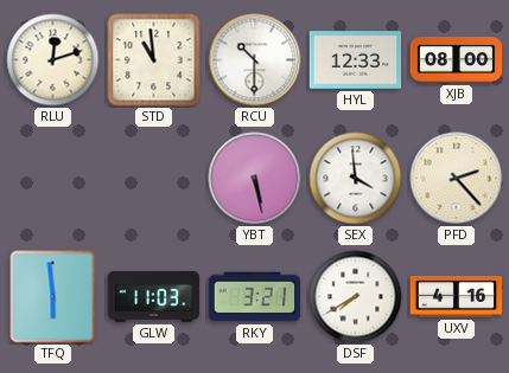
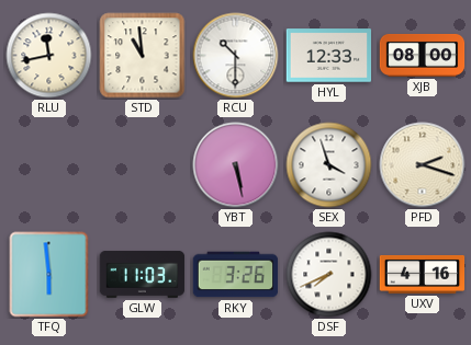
RLU: 12:12 -> 11:43
SEX: 3:59 -> 3:57
PFD: 2:23 -> 2:18
RKY: 3:21 -> 3:26
DSF: 7:40 -> 7:41
